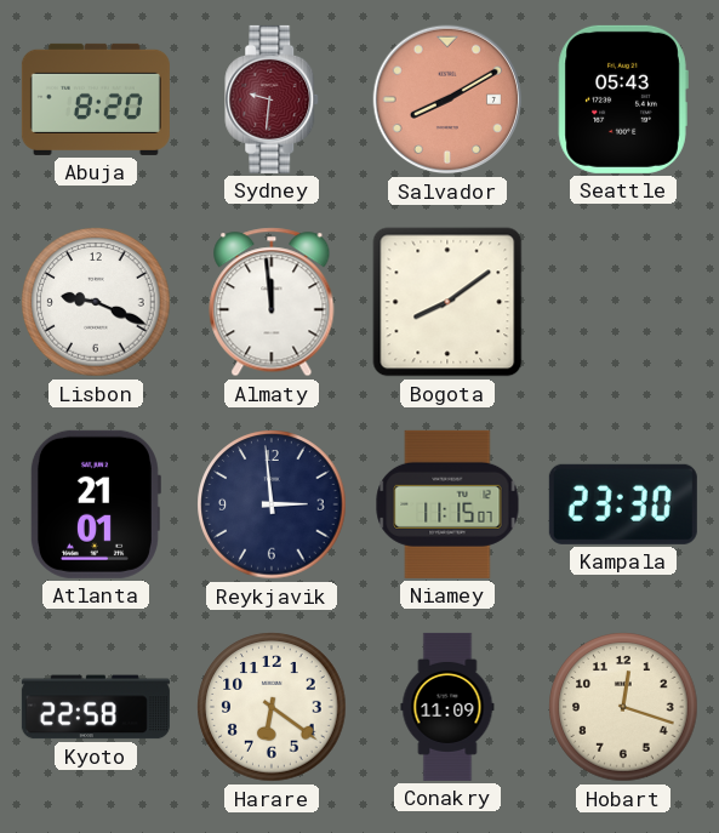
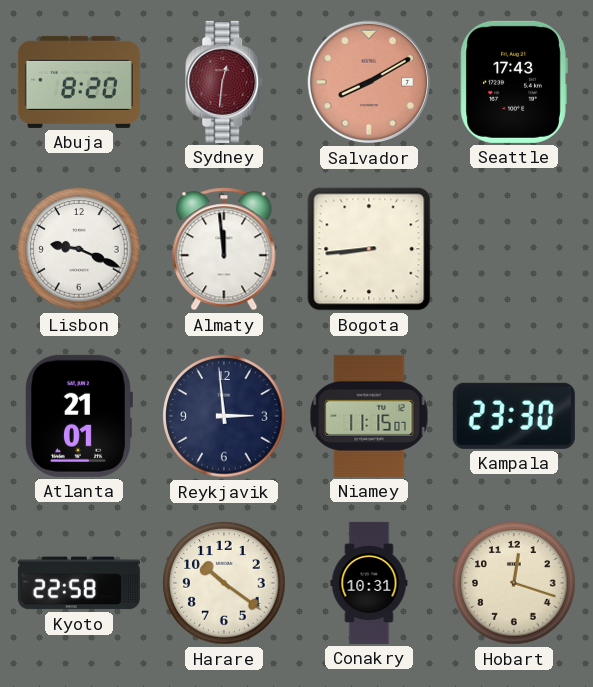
Sydney: 9:31 -> 12:31
Seattle: 05:43 -> 17:43
Bogota: 8:09 -> 8:44
Harare: 6:21 -> 10:21
Conakry: 11:09 -> 10:31
